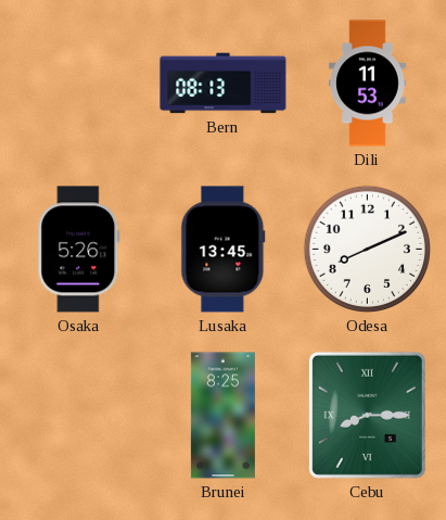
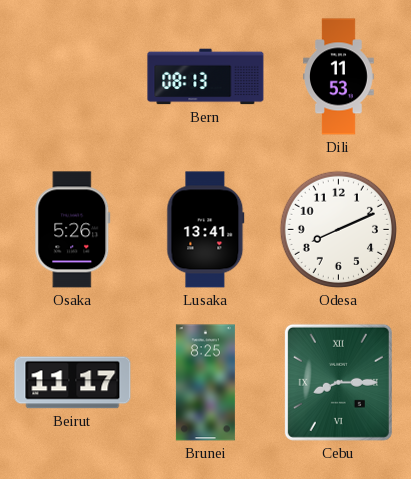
Lusaka: 13:45 -> 13:41
Beirut: none -> 11:17
